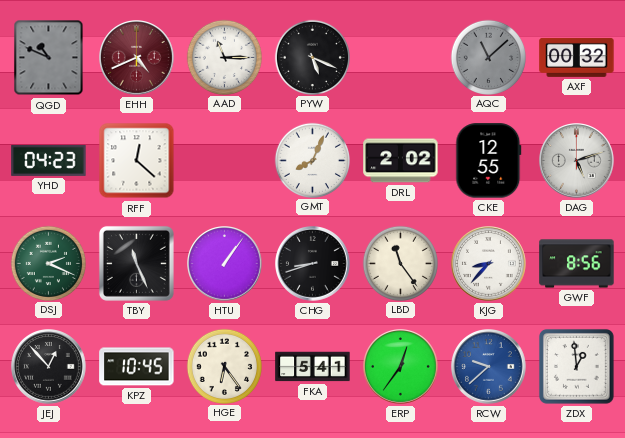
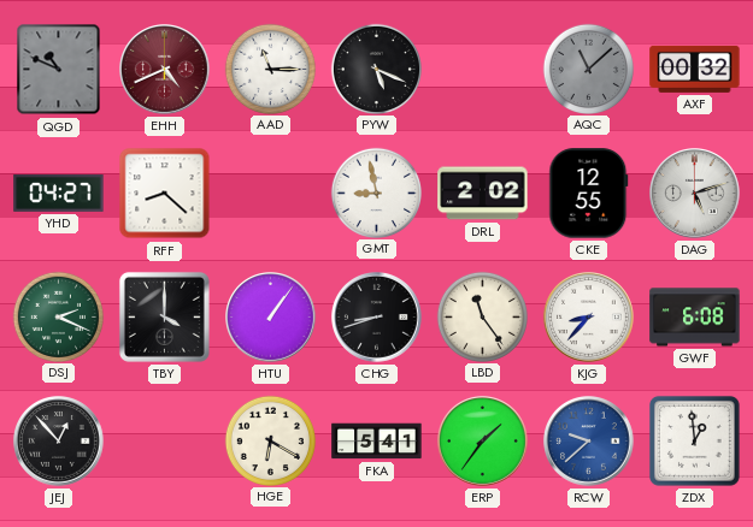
YHD: 04:23 -> 04:27
RFF: 12:22 -> 8:22
GMT: 8:04 -> 8:58
TBY: 11:26 -> 4:00
GWF: 8:56 -> 6:08
KPZ: 10:45 -> none
HGE: 6:24 -> 6:20
ERP: 12:36 -> 1:36
